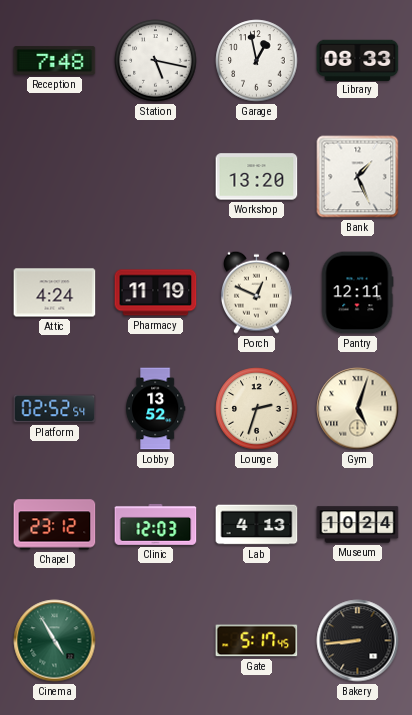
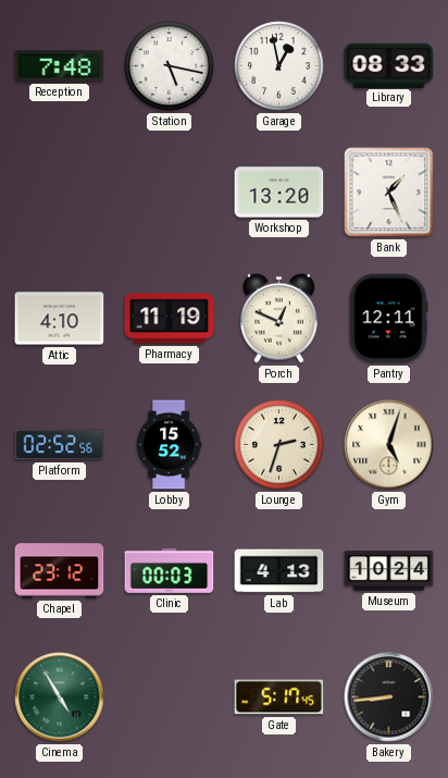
Attic: 4:24 -> 4:10
Platform: 02:52:54 -> 02:52:56
Lobby: 13:52 -> 15:52
Clinic: 12:03 -> 00:03
